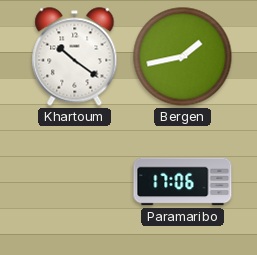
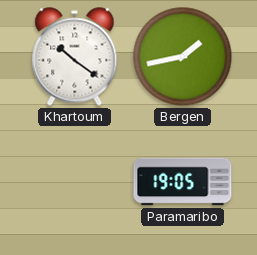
Paramaribo: 17:06 -> 19:05
